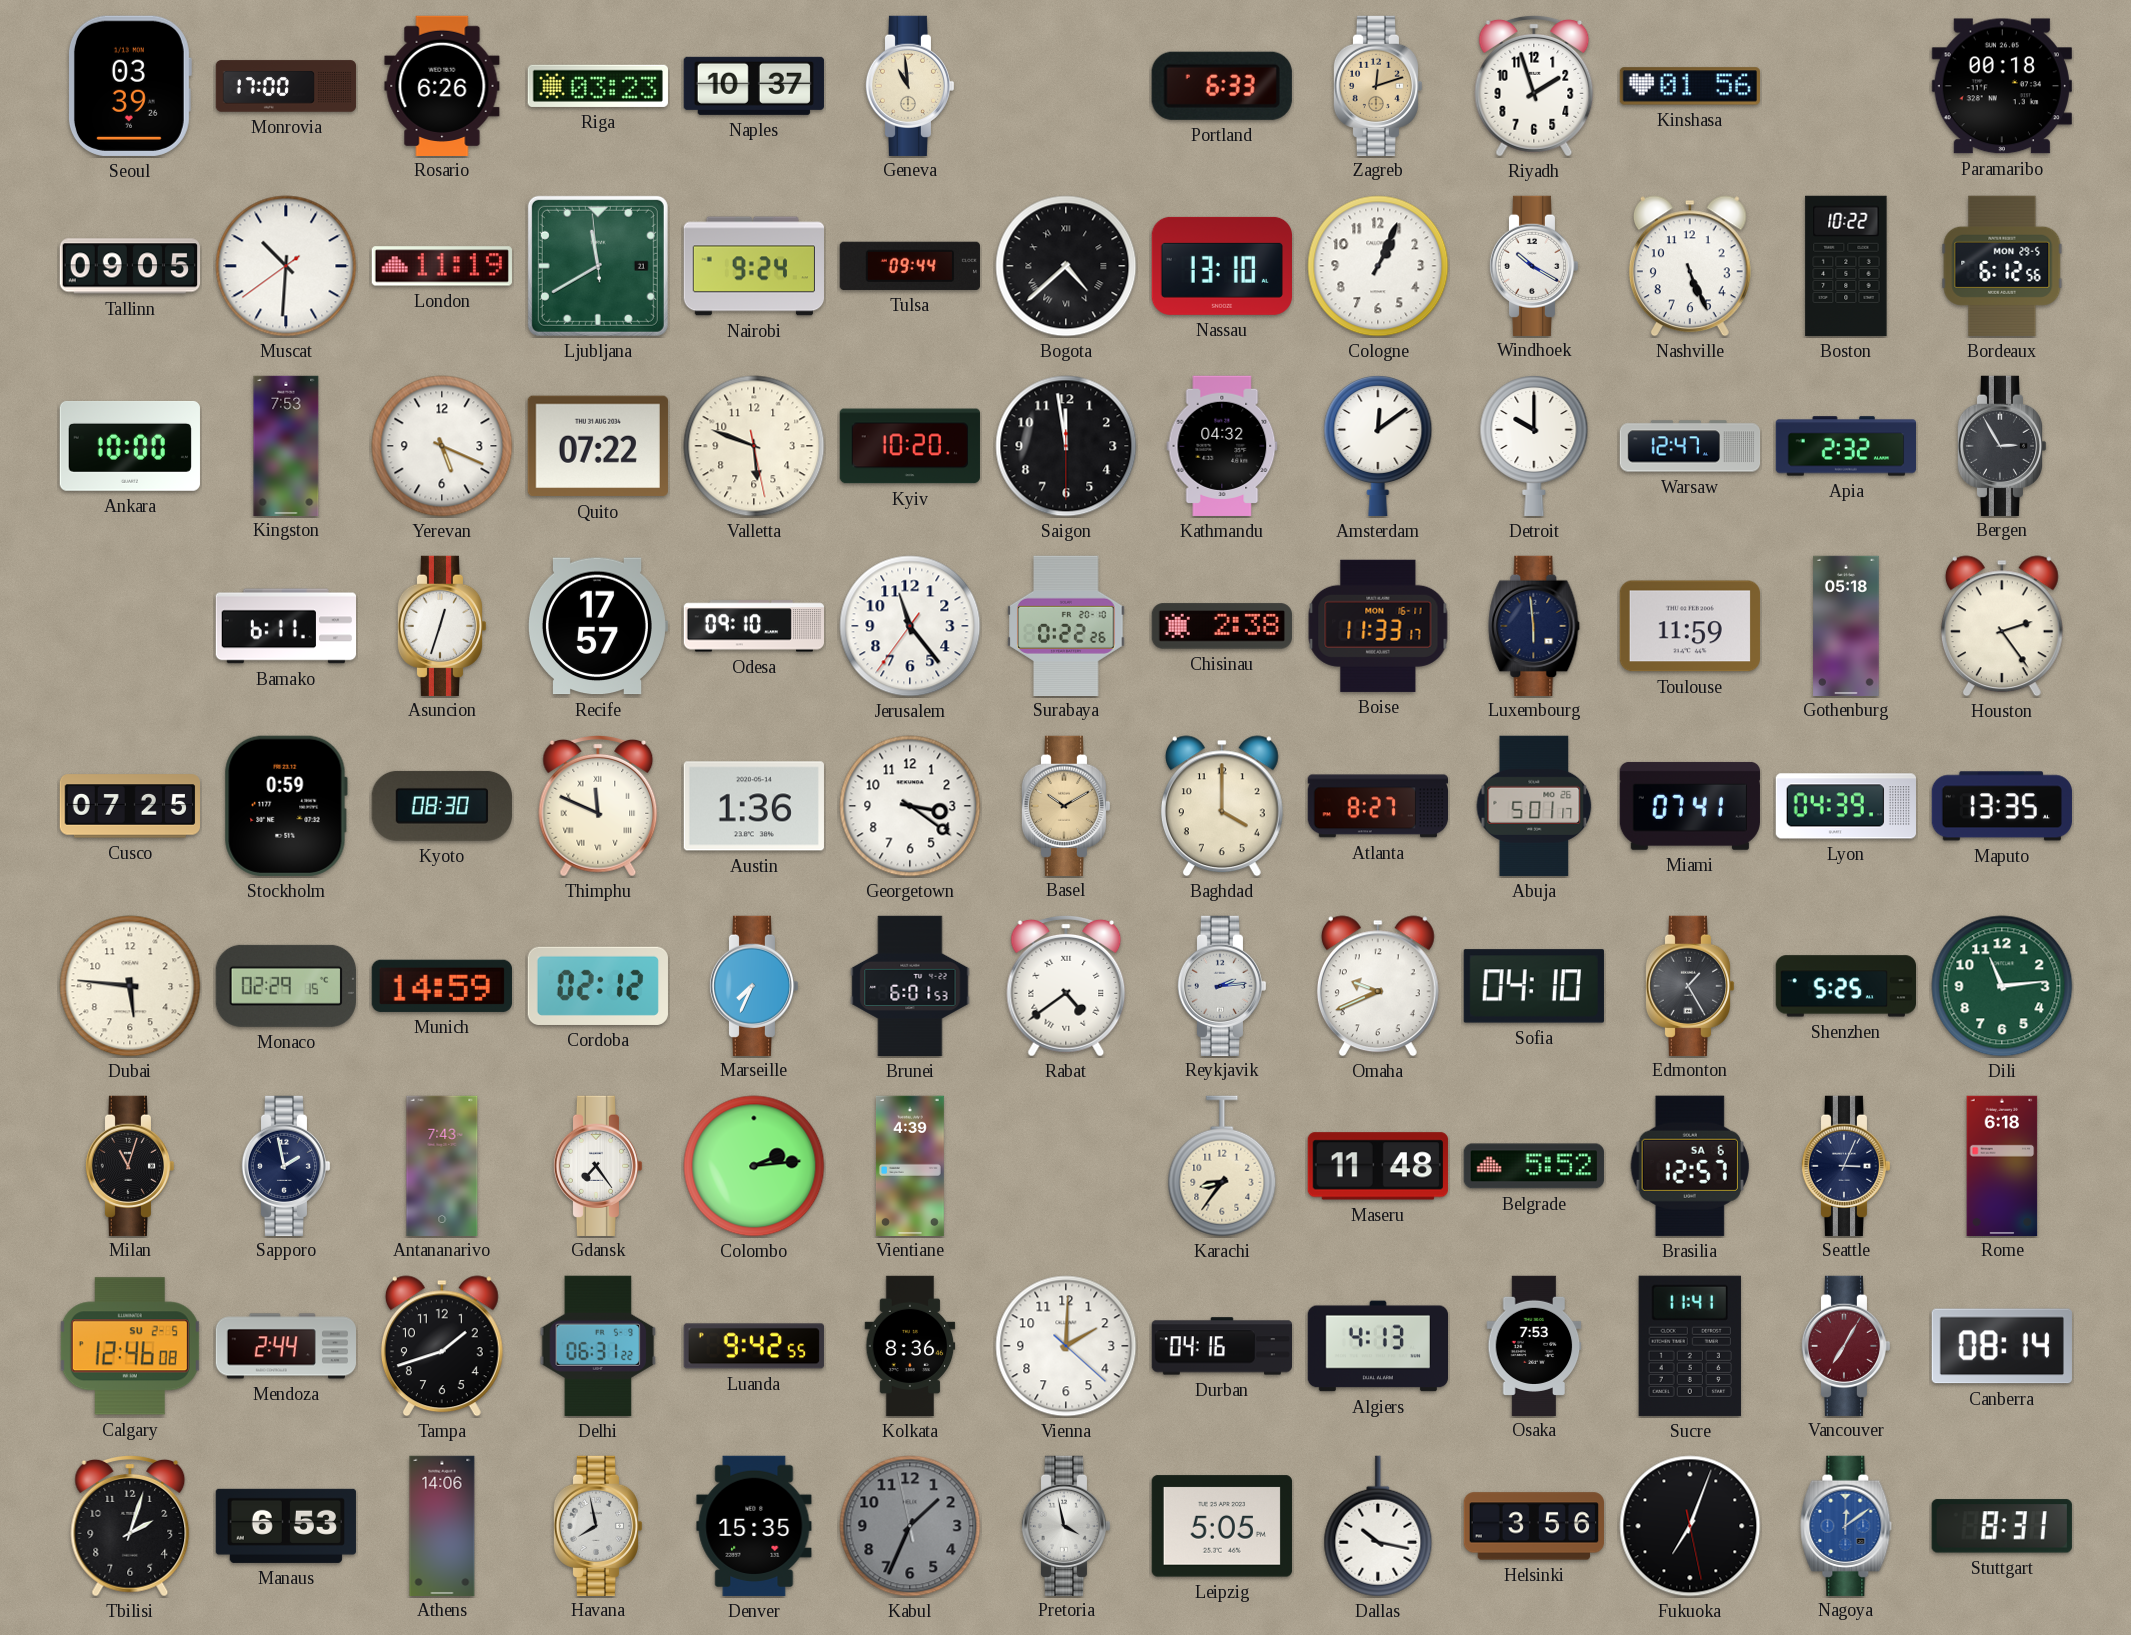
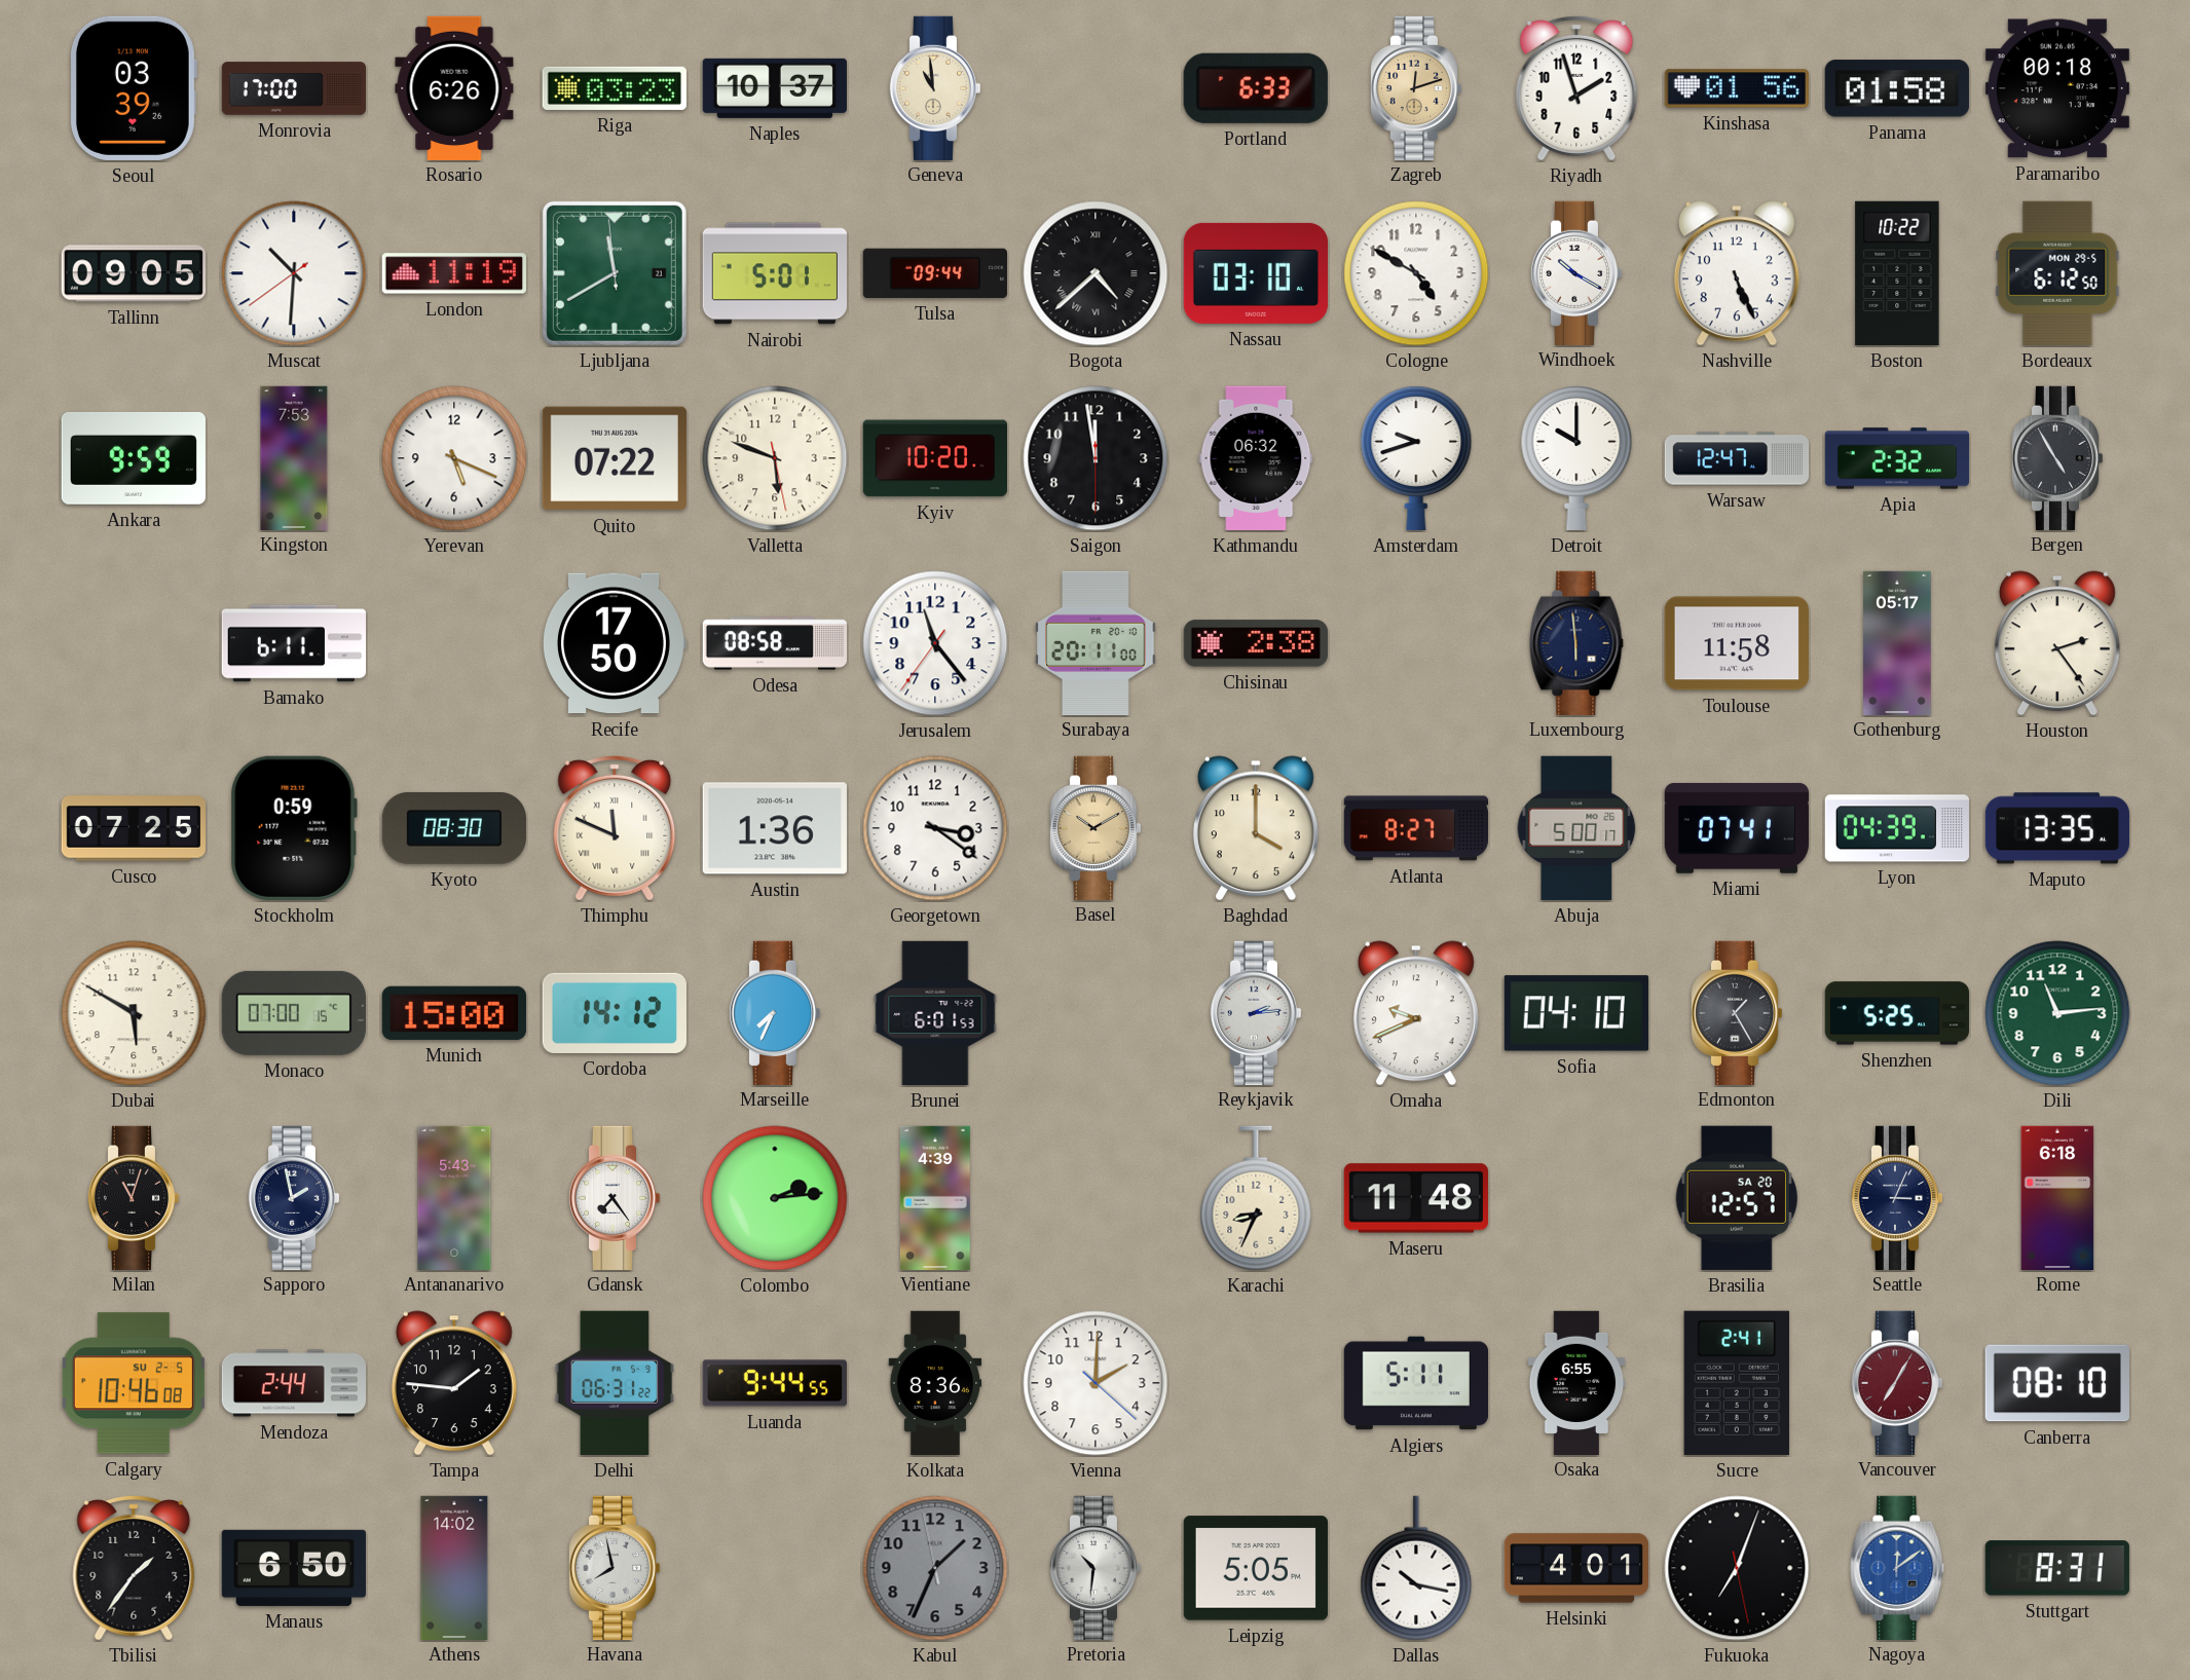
Panama: none -> 01:58
Nairobi: 9:24 -> 5:01
Nassau: 13:10 -> 03:10
Cologne: 1:04 -> 4:50
Bordeaux: 6:12:56 -> 6:12:50
Ankara: 10:00 -> 9:59
Kathmandu: 04:32 -> 06:32
Amsterdam: 12:09 -> 9:42
Bergen: 2:55 -> 4:55
Asuncion: 12:33 -> none
Recife: 17:57 -> 17:50
Odesa: 09:10 -> 08:58
Surabaya: 0:22 -> 20:11
Boise: 11:33 -> none
Toulouse: 11:59 -> 11:58
Gothenburg: 05:18 -> 05:17
Abuja: 5:01 -> 5:00
Dubai: 5:46 -> 5:50
Monaco: 02:29 -> 07:00
Munich: 14:59 -> 15:00
Cordoba: 02:12 -> 14:12
Rabat: 4:39 -> none
Antananarivo: 7:43 -> 5:43
Karachi: 8:36 -> 8:34
Belgrade: 5:52 -> none
Brasilia date: SA 6 -> SA 20
Calgary: 12:46 -> 10:46
Tampa: 1:42 -> 1:46
Luanda: 9:42 -> 9:44
Durban: 04:16 -> none
Algiers: 4:13 -> 5:11
Osaka: 7:53 -> 6:55
Sucre: 11:41 -> 2:41
Canberra: 08:14 -> 08:10
Tbilisi: 2:03 -> 1:36
Manaus: 6:53 -> 6:50
Athens: 14:06 -> 14:02
Denver: 15:35 -> none
Pretoria: 3:58 -> 10:31
Helsinki: 3:56 -> 4:01
